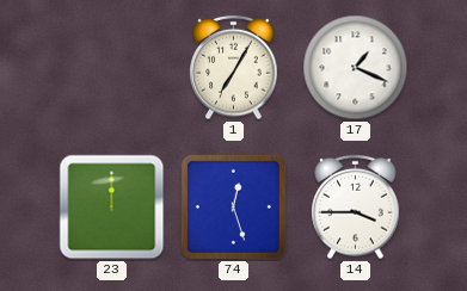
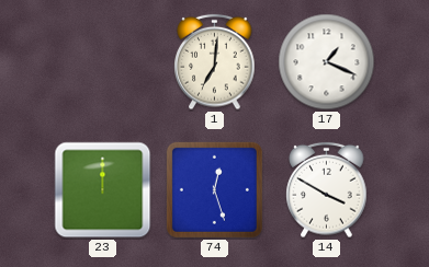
1: 7:05 -> 7:01
14: 3:45 -> 3:50
